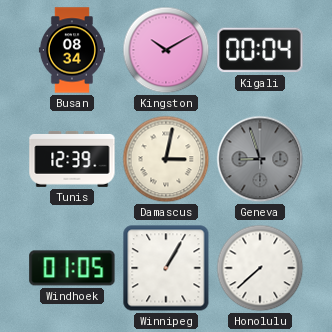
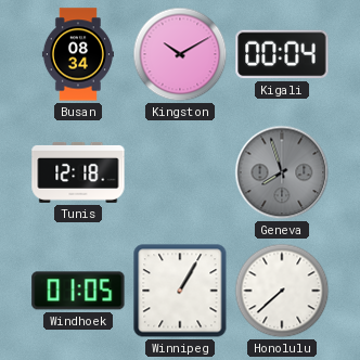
Tunis: 12:39 -> 12:18
Damascus: 3:02 -> none
Geneva: 8:57 -> 7:57
